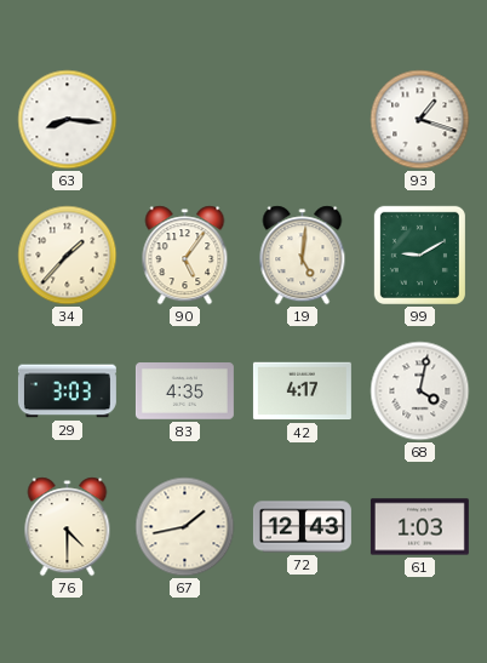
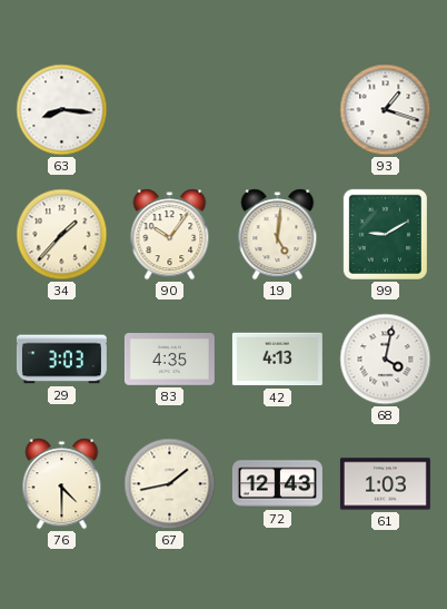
90: 5:06 -> 10:06
42: 4:17 -> 4:13
